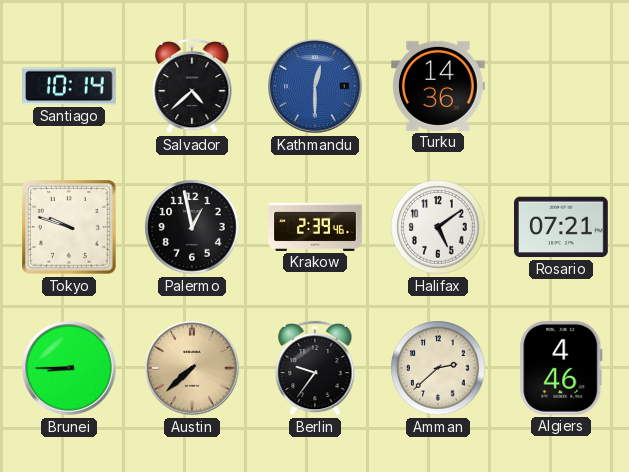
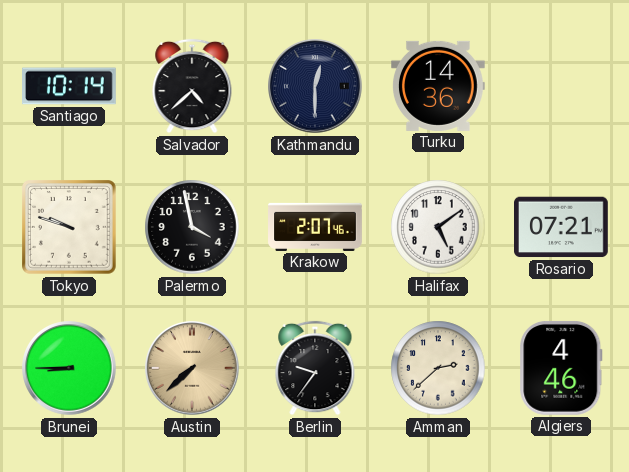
Kathmandu dial: blue -> navy
Palermo: 12:58 -> 3:58
Krakow: 2:39 -> 2:07
